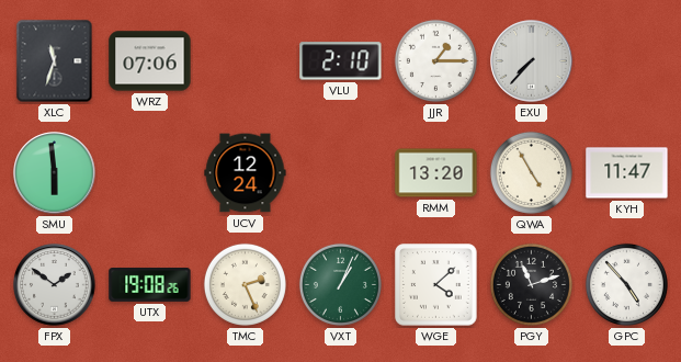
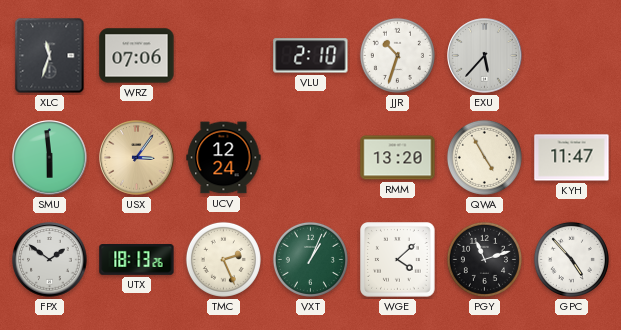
JJR: 1:15 -> 10:33
EXU: 7:37 -> 5:37
USX: none -> 3:06
UTX: 19:08 -> 18:13
